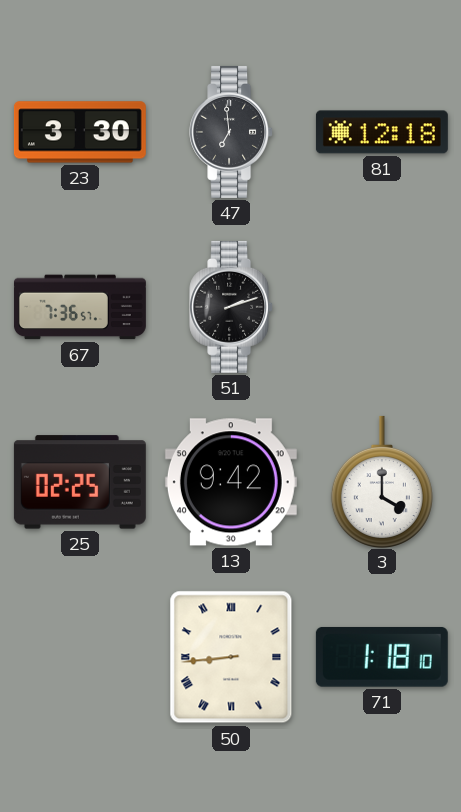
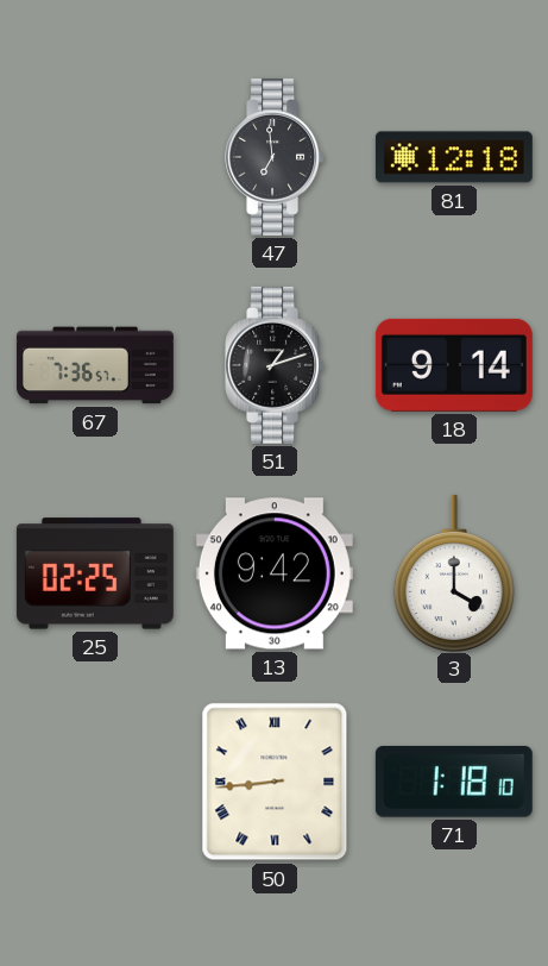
23: 3:30 -> none
51: 2:12 -> 1:12
18: none -> 9:14
